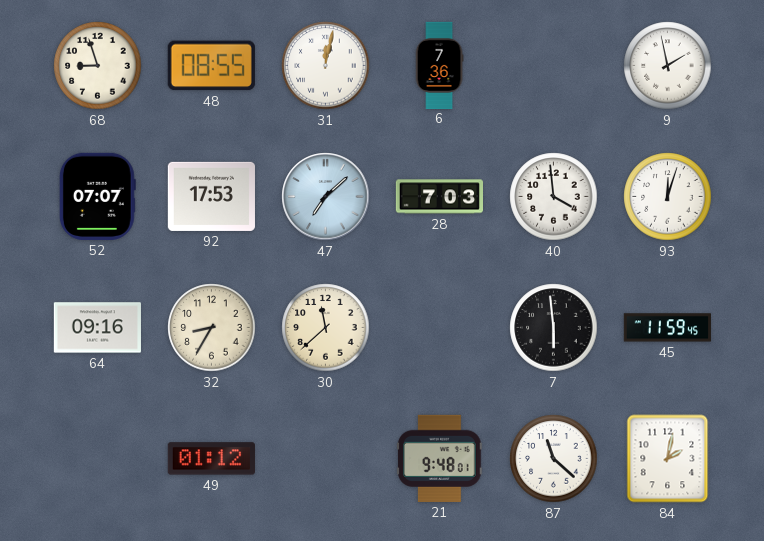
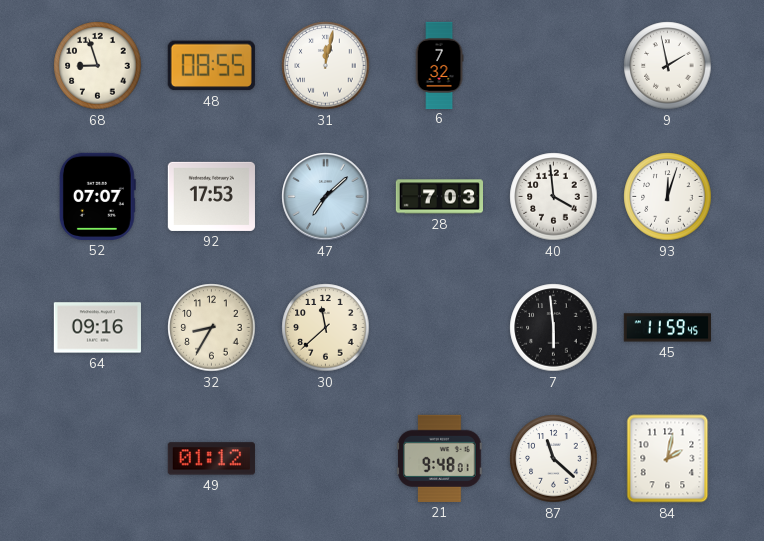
6: 7:36 -> 7:32
